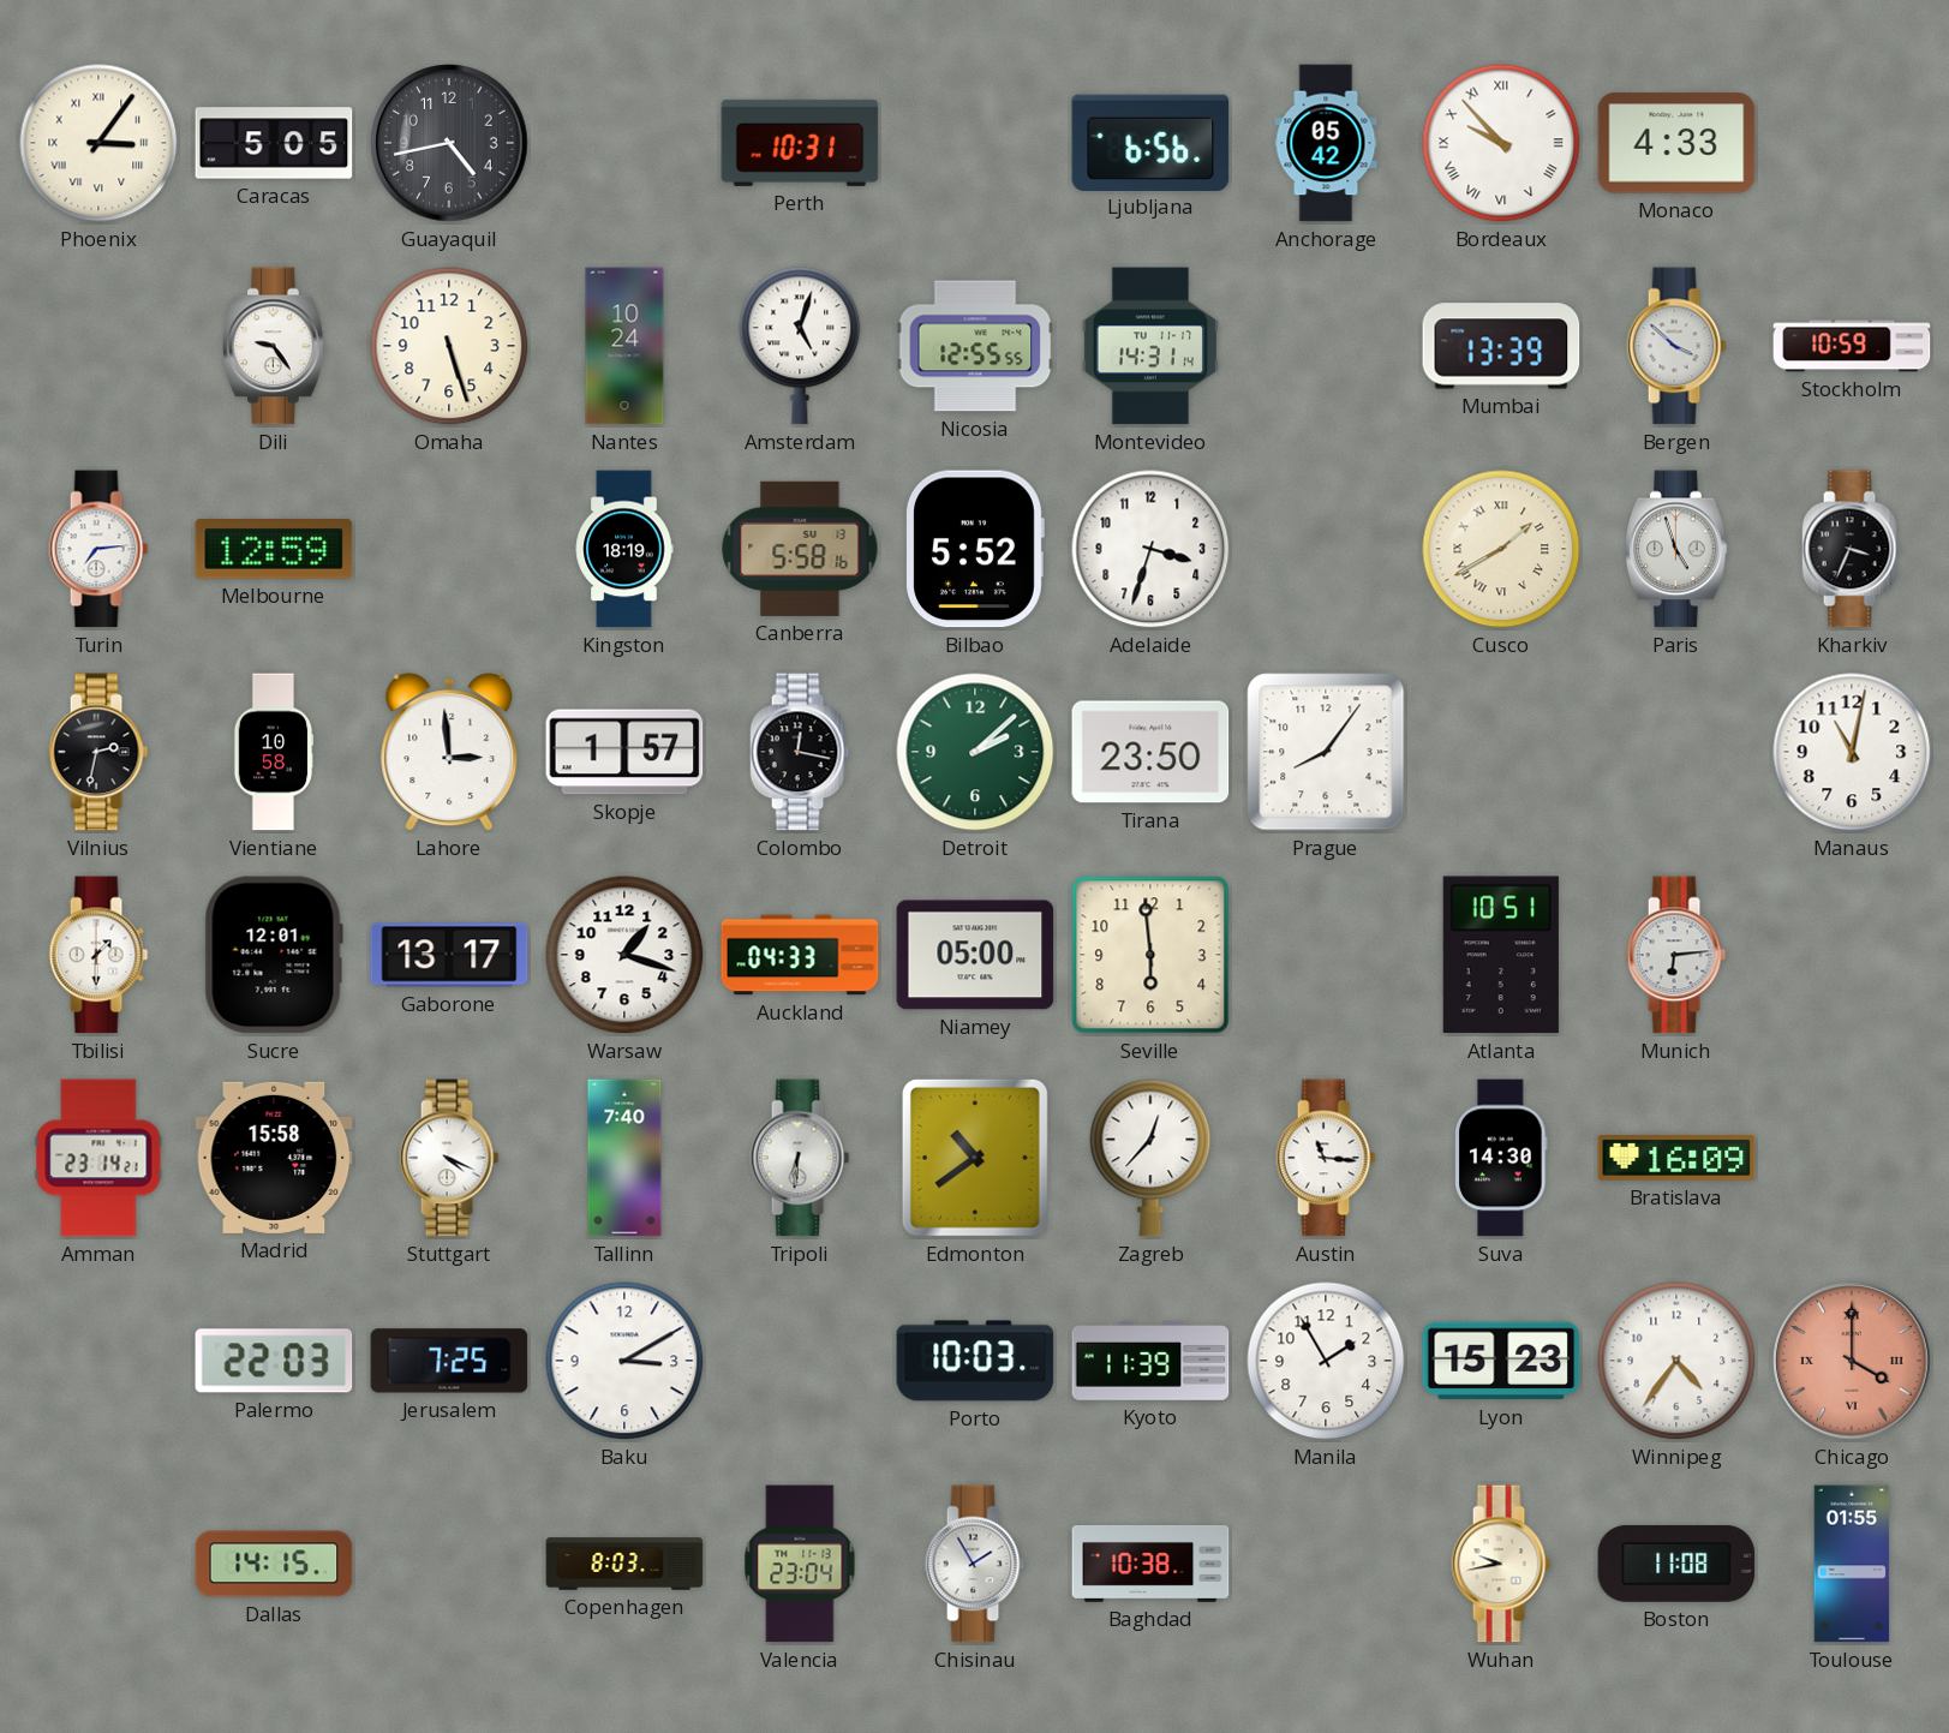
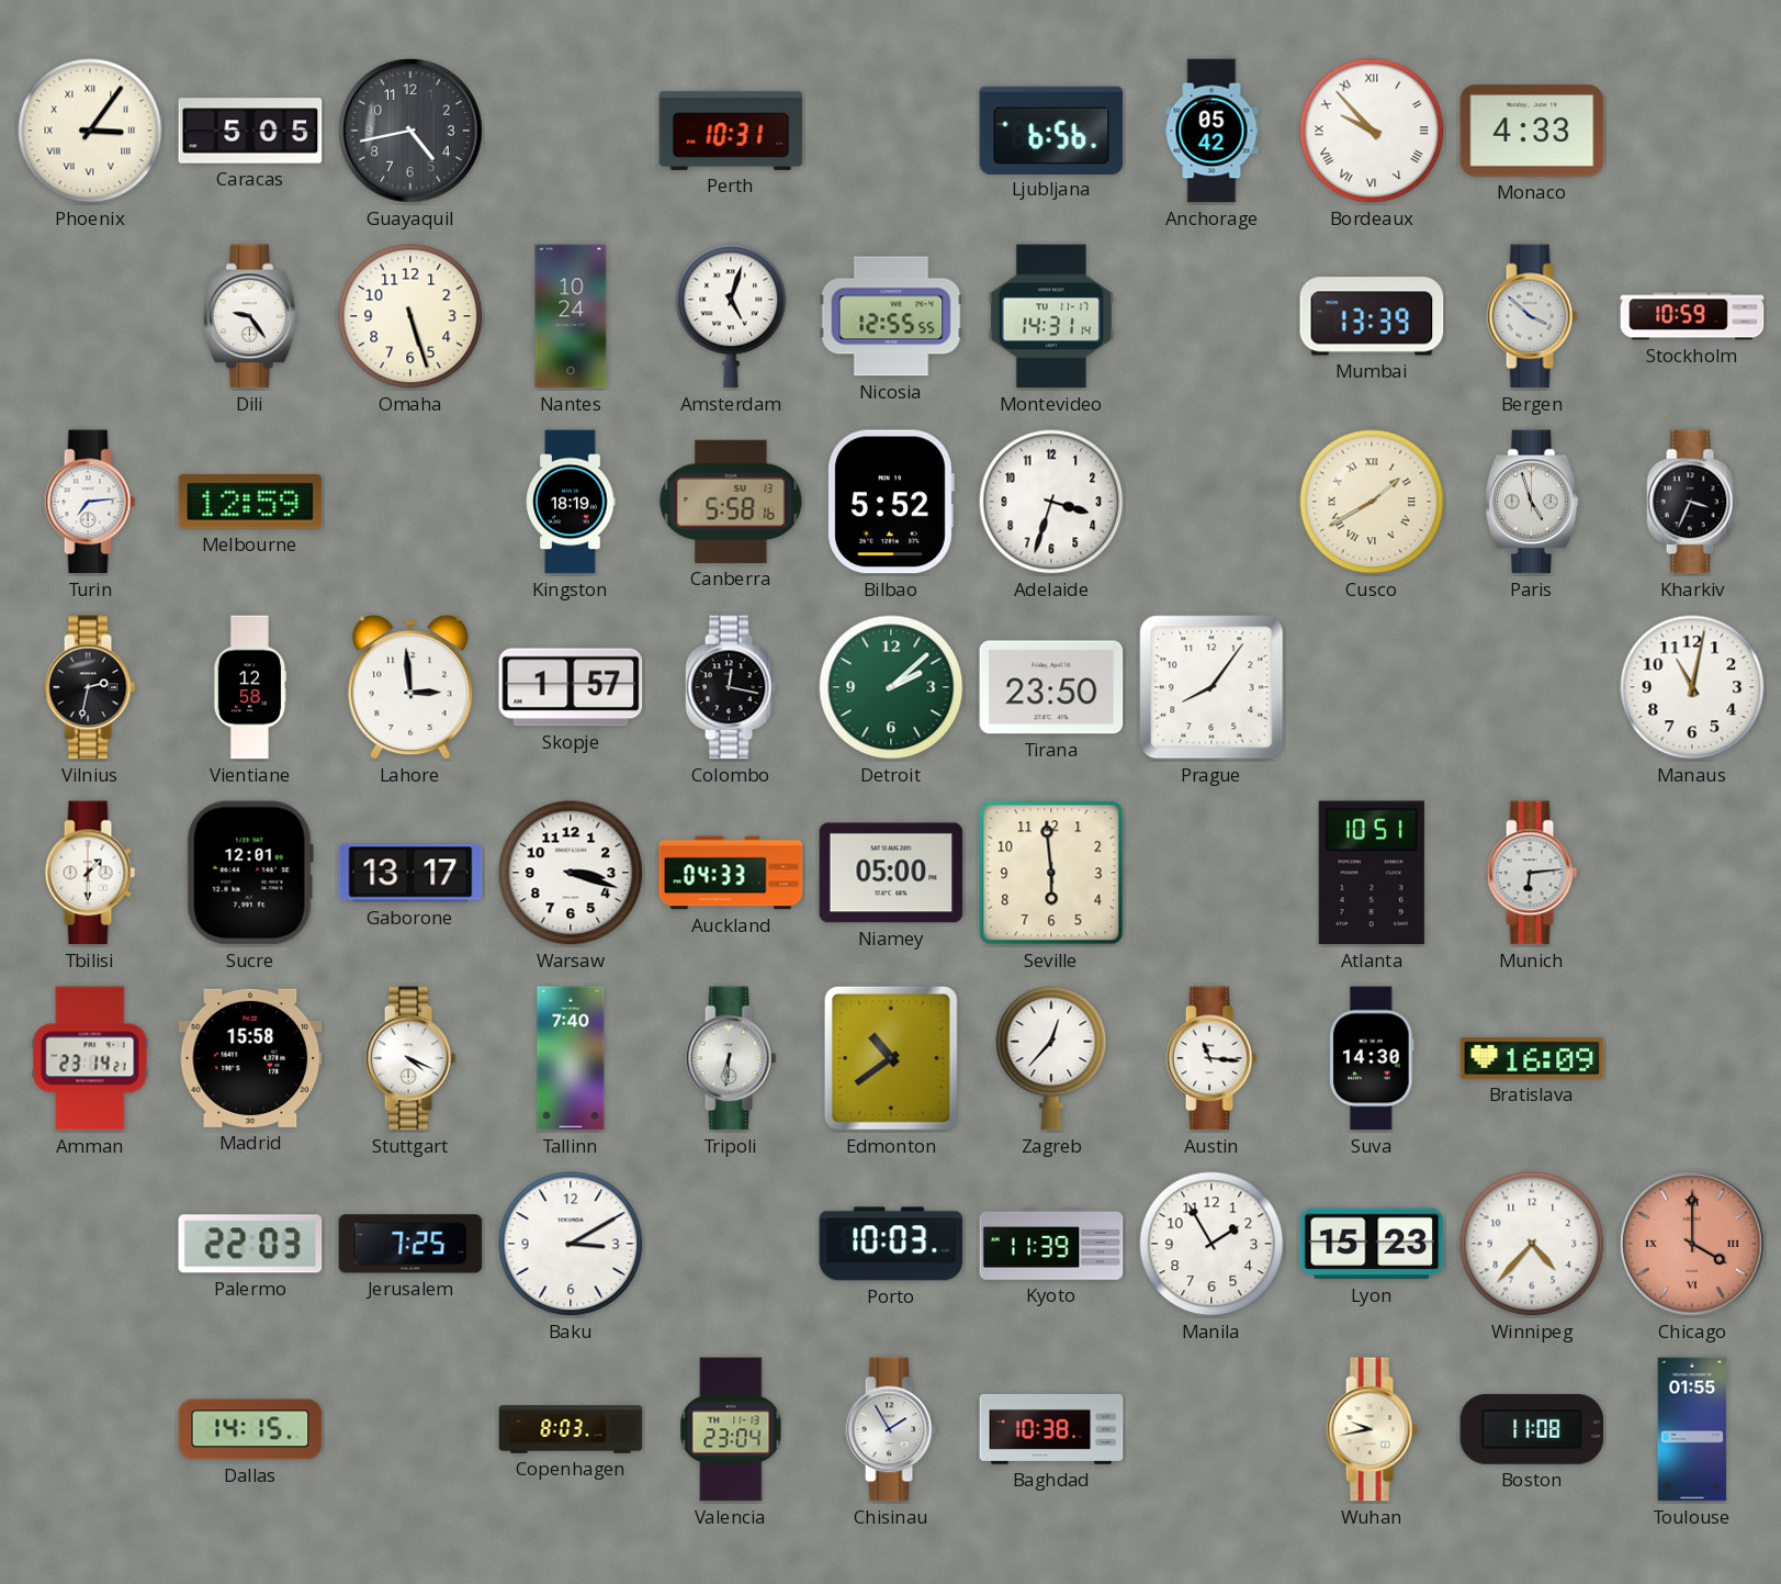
Vientiane: 10:58 -> 12:58
Warsaw: 1:18 -> 3:18
Winnipeg: 4:36 -> 4:37
